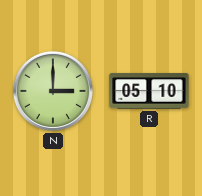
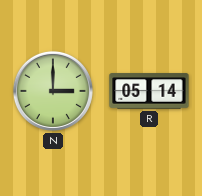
R: 05:10 -> 05:14
